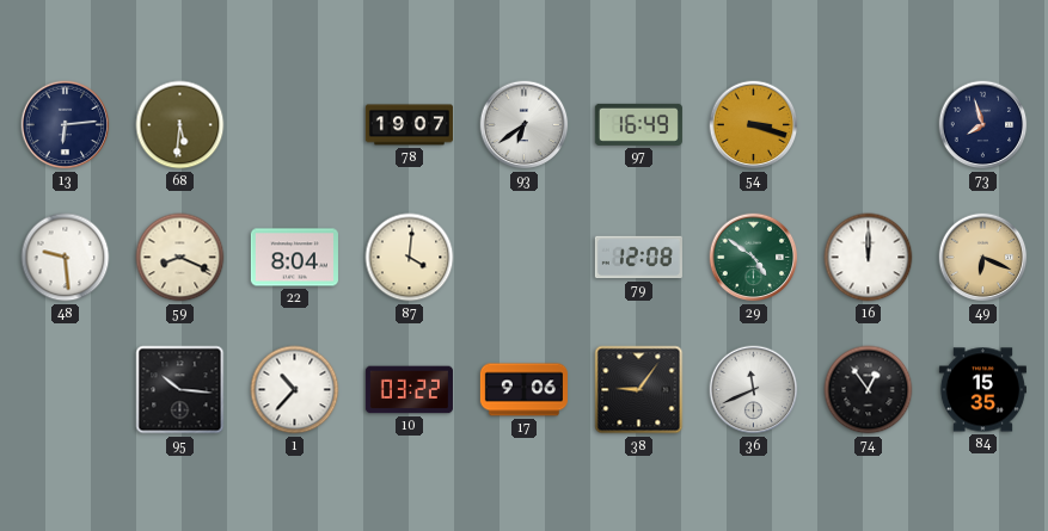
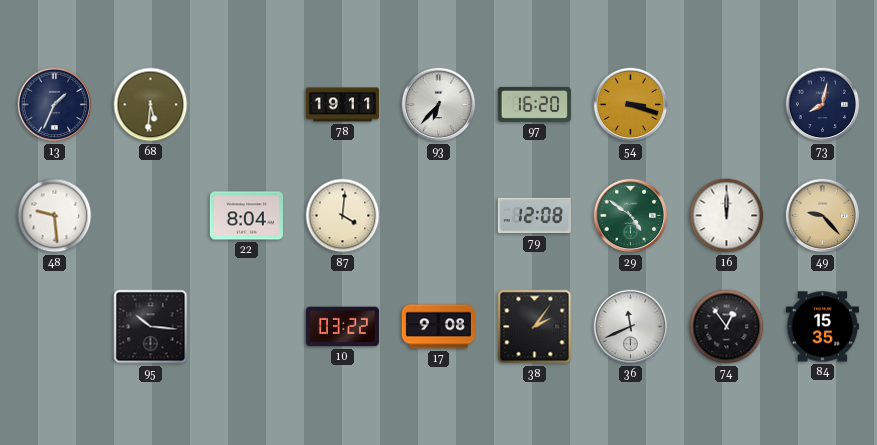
13: 6:14 -> 1:34
78: 19:07 -> 19:11
93: 6:39 -> 6:37
97: 16:49 -> 16:20
73: 7:57 -> 8:02
59: 8:19 -> none
49: 6:19 -> 9:23
1: 10:37 -> none
17: 9:06 -> 9:08
38: 9:06 -> 2:06
